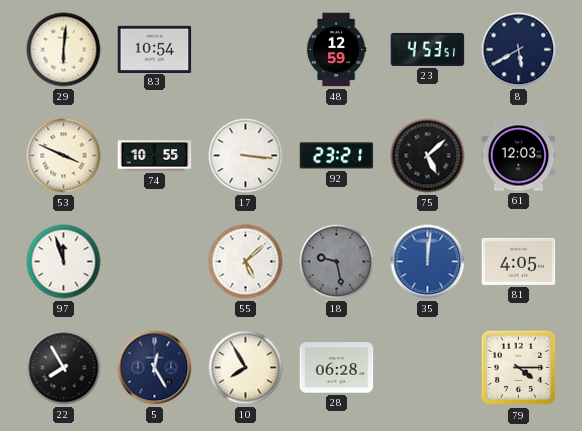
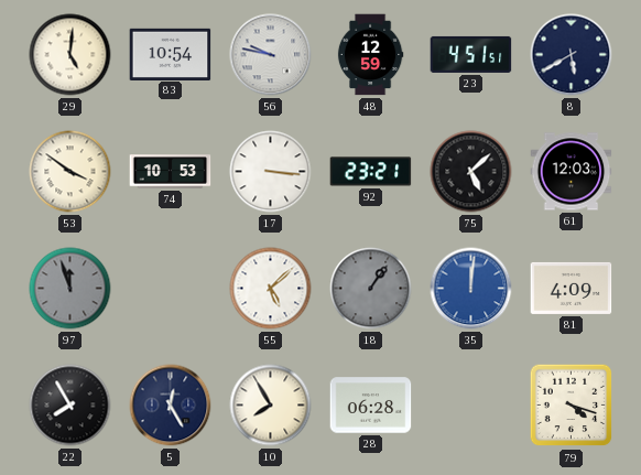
29: 6:01 -> 5:01
56: none -> 9:47
23: 4:53 -> 4:51
53: 3:49 -> 3:51
74: 10:55 -> 10:53
97 dial: white -> grey
18: 9:28 -> 1:06
81: 4:05 -> 4:09
79: 4:15 -> 4:18
